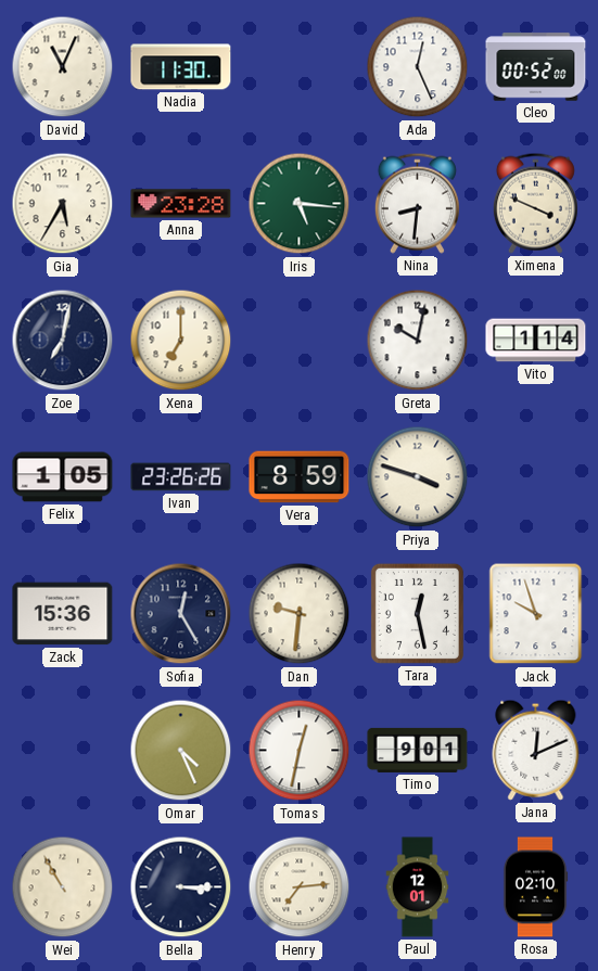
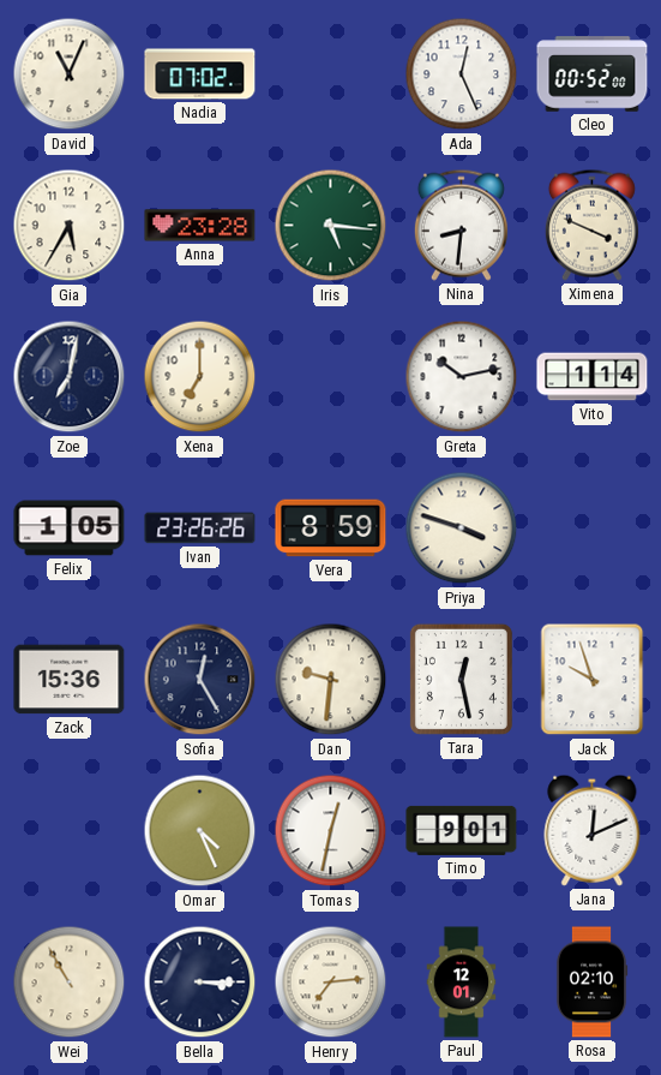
Nadia: 11:30 -> 07:02
Greta: 10:02 -> 10:13
